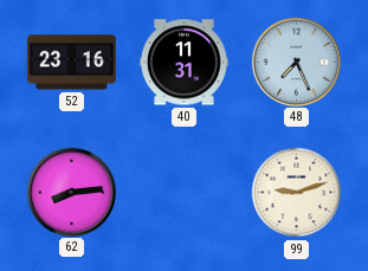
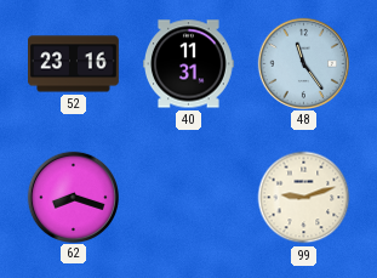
48: 7:26 -> 11:24
62: 8:14 -> 8:18
